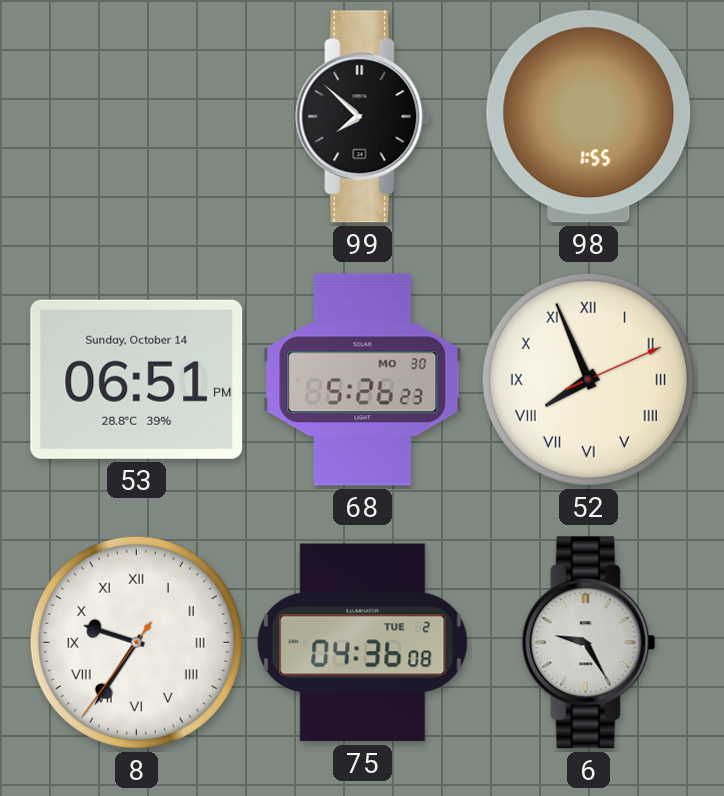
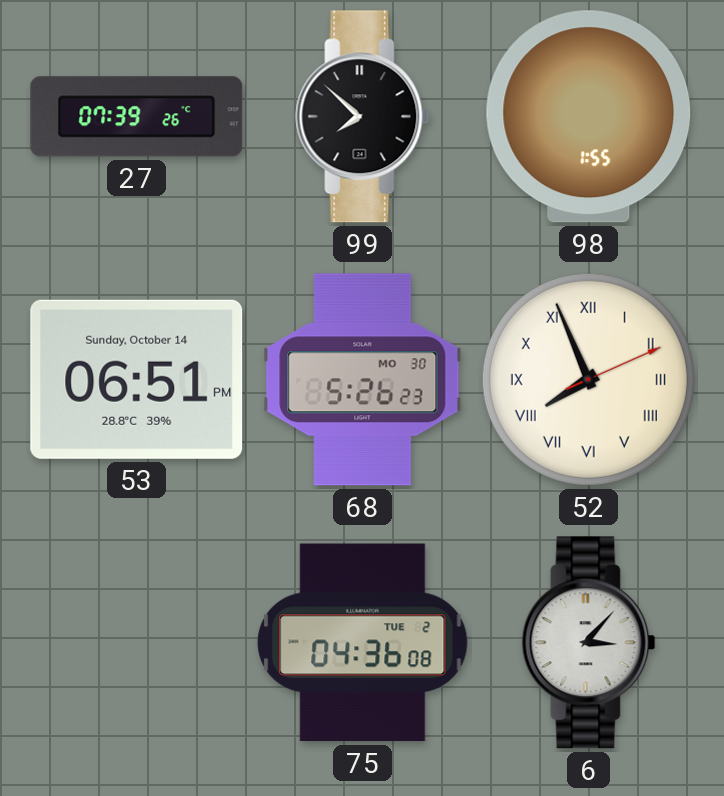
27: none -> 07:39
8: 9:35 -> none
6: 9:25 -> 3:07
